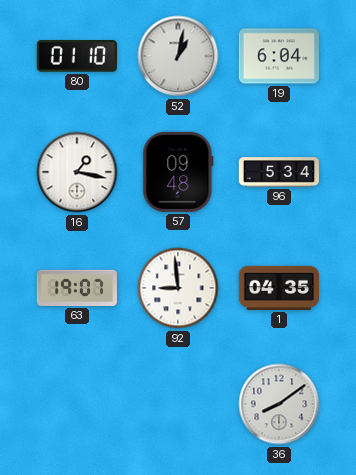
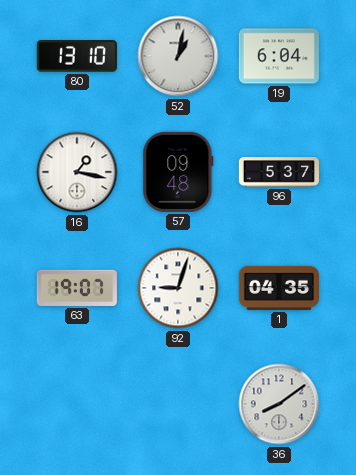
80: 01:10 -> 13:10
96: 5:34 -> 5:37
92: 8:59 -> 9:03
